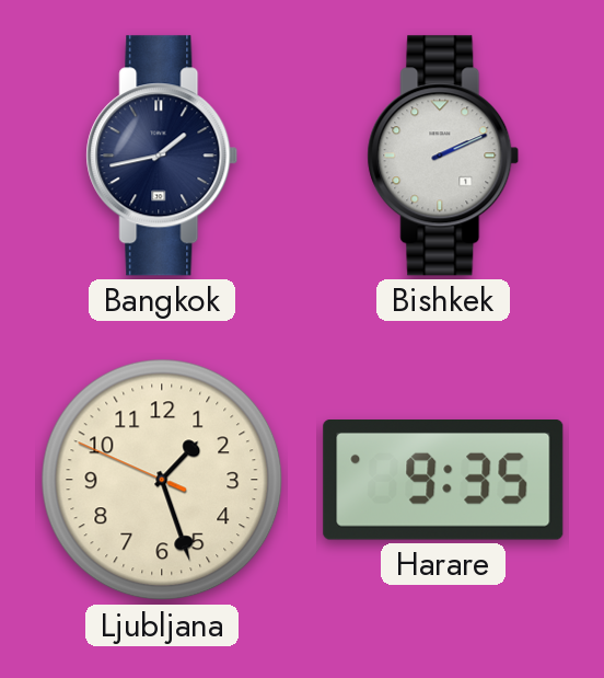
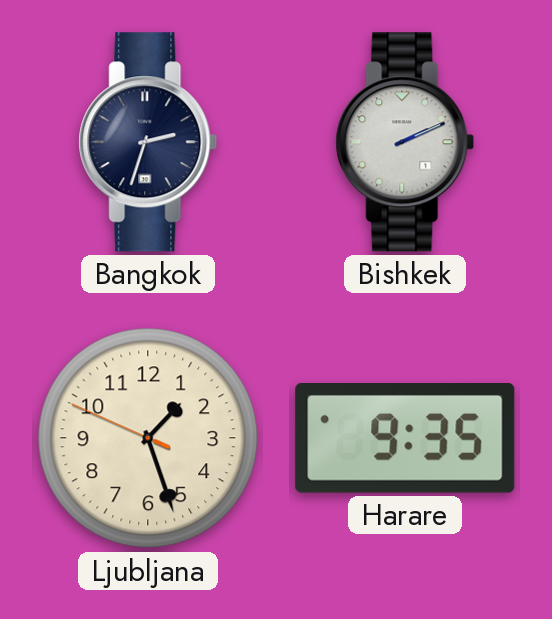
Bangkok: 1:43 -> 2:33
